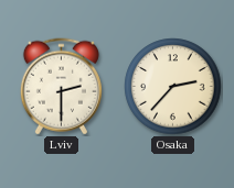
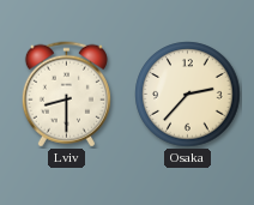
Lviv: 2:30 -> 8:30
